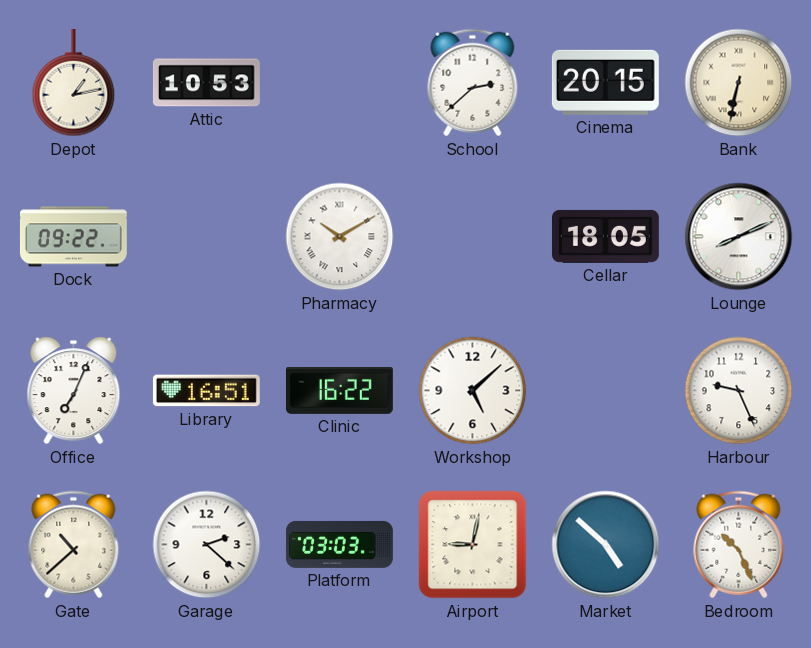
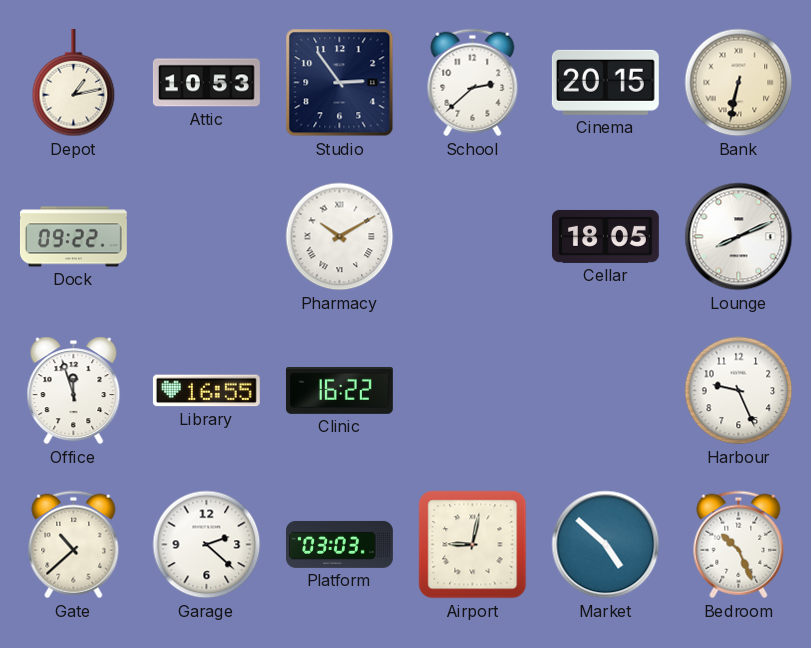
Studio: none -> 2:54
Office: 7:04 -> 11:57
Library: 16:51 -> 16:55
Workshop: 5:08 -> none
